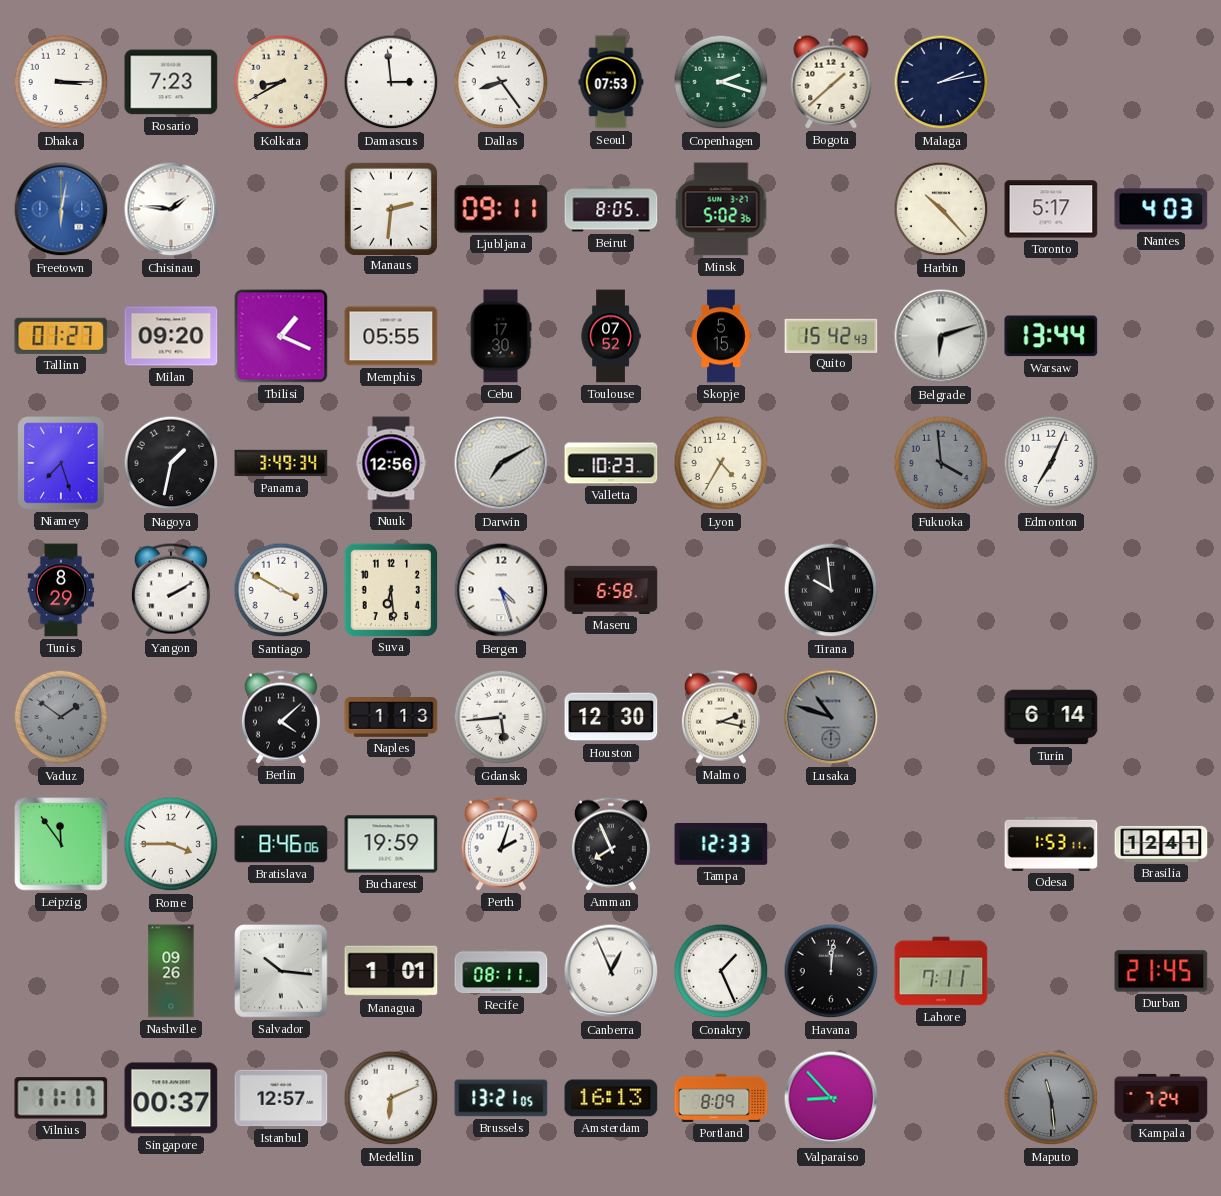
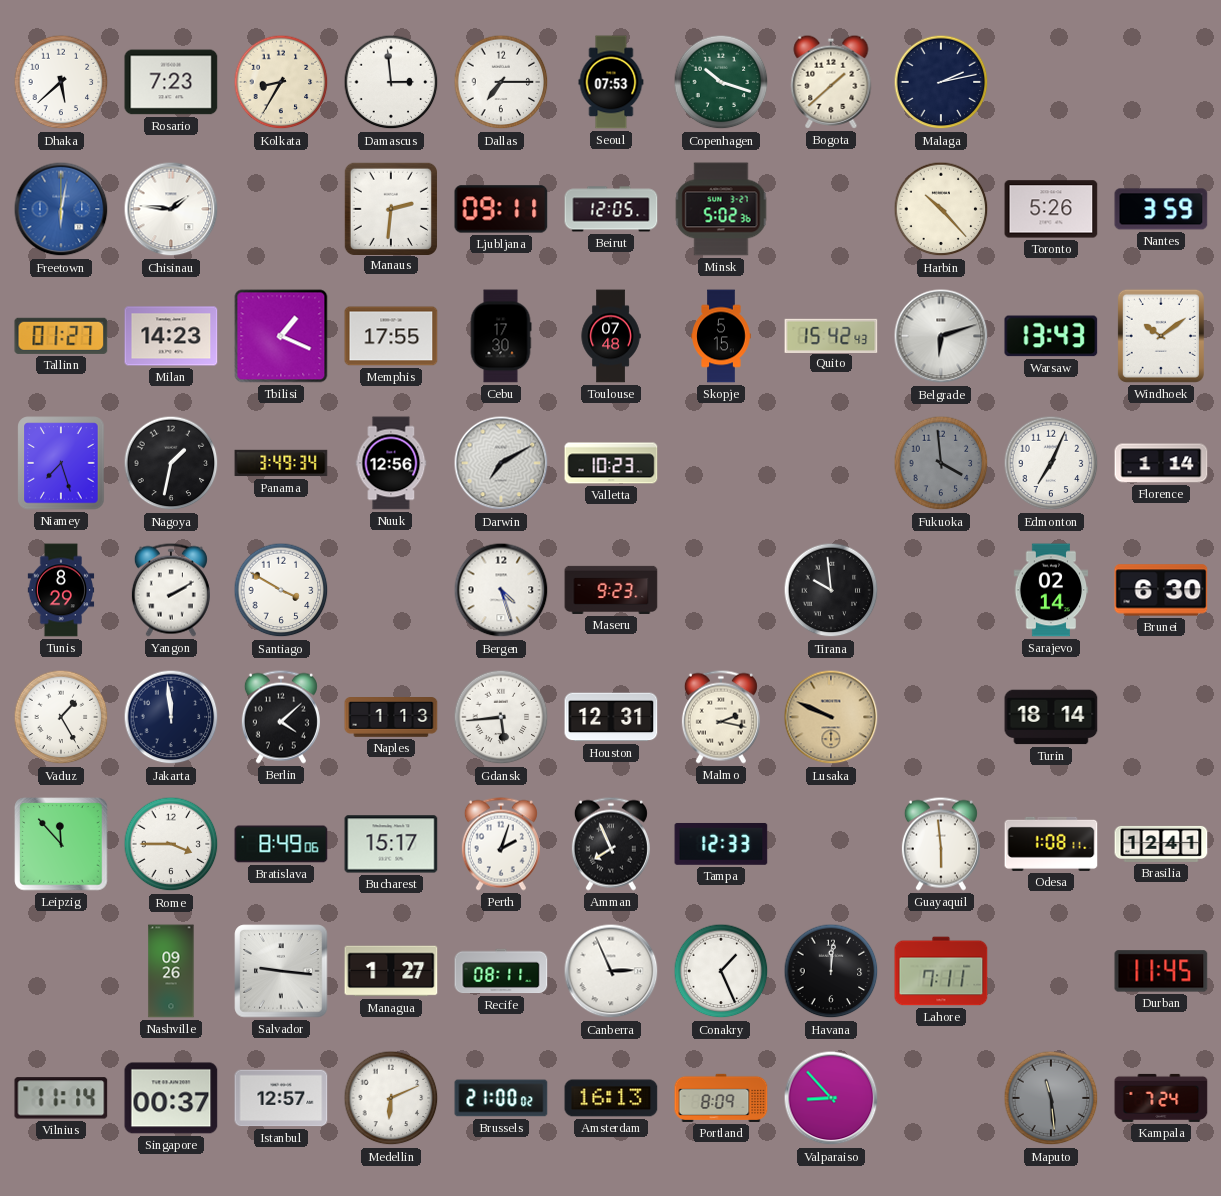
Dhaka: 3:15 -> 5:38
Kolkata: 8:40 -> 8:35
Dallas: 8:24 -> 7:15
Copenhagen: 2:18 -> 10:18
Beirut: 8:05 -> 12:05
Toronto: 5:17 -> 5:26
Nantes: 4:03 -> 3:59
Milan: 09:20 -> 14:23
Memphis: 05:55 -> 17:55
Toulouse: 07:52 -> 07:48
Warsaw: 13:44 -> 13:43
Windhoek: none -> 10:09
Lyon: 4:35 -> none
Florence: none -> 1:14
Suva: 6:29 -> none
Maseru: 6:58 -> 9:23
Sarajevo: none -> 02:14
Brunei: none -> 6:30
Vaduz: 1:51 -> 1:25
Vaduz dial: grey -> white
Jakarta: none -> 11:59
Houston: 12:30 -> 12:31
Lusaka: 10:48 -> 9:49
Lusaka dial: grey -> champagne
Turin: 6:14 -> 18:14
Leipzig: 11:54 -> 11:53
Bratislava: 8:46 -> 8:49
Bucharest: 19:59 -> 15:17
Guayaquil: none -> 5:59
Odesa: 1:53 -> 1:08
Salvador: 10:16 -> 9:16
Managua: 1:01 -> 1:27
Canberra: 12:56 -> 2:56
Durban: 21:45 -> 11:45
Vilnius: 11:17 -> 11:14
Brussels: 13:21 -> 21:00
